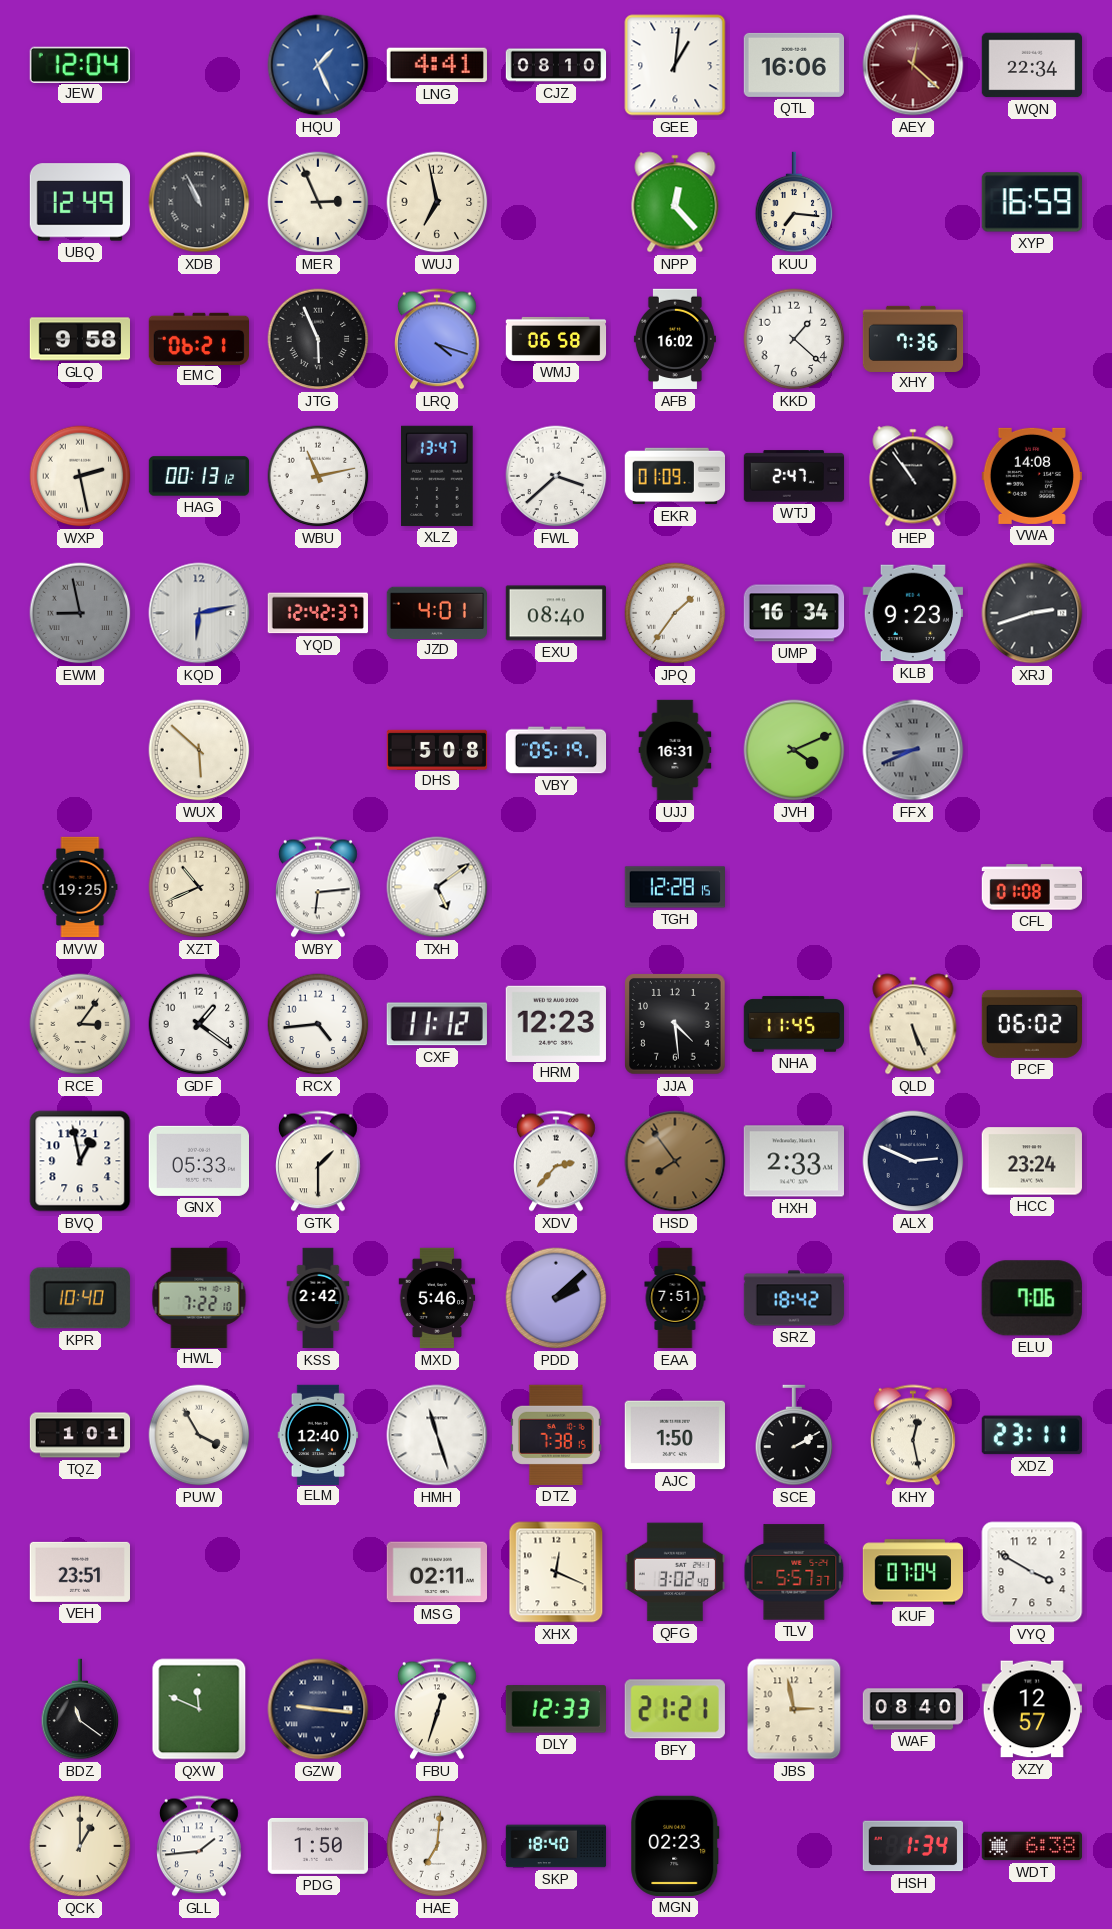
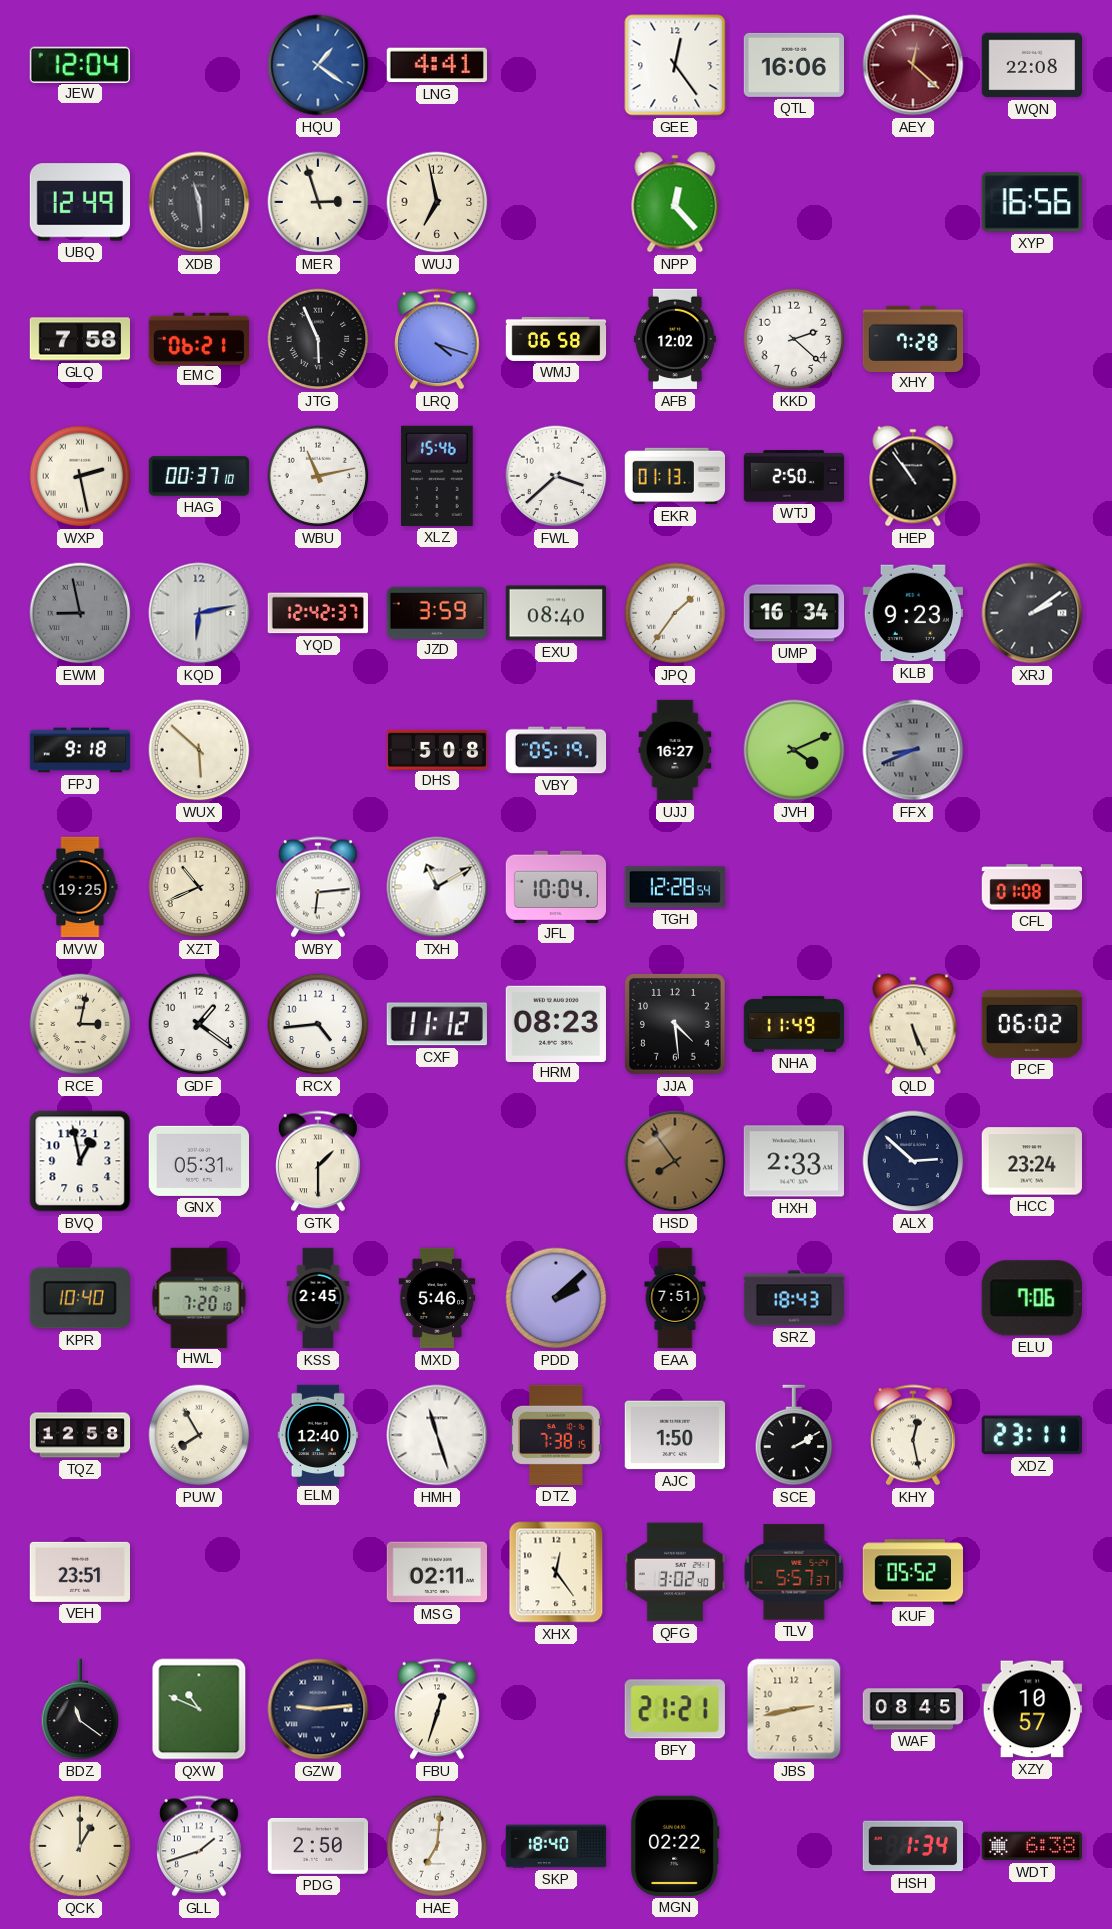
HQU: 1:26 -> 1:21
CJZ: 08:10 -> none
GEE: 1:01 -> 12:24
WQN: 22:34 -> 22:08
XDB: 10:56 -> 11:29
MER: 2:56 -> 2:57
KUU: 7:16 -> none
XYP: 16:59 -> 16:56
GLQ: 9:58 -> 7:58
AFB: 16:02 -> 12:02
KKD: 1:22 -> 2:22
XHY: 7:36 -> 7:28
HAG: 00:13 -> 00:37
XLZ: 13:47 -> 15:46
EKR: 01:09 -> 01:13
WTJ: 2:47 -> 2:50
VWA: 14:08 -> none
JZD: 4:01 -> 3:59
XRJ: 2:42 -> 2:09
FPJ: none -> 9:18
UJJ: 16:31 -> 16:27
TXH: 5:09 -> 11:10
JFL: none -> 10:04
TGH: 12:28:15 -> 12:28:54
RCE: 3:06 -> 3:02
HRM: 12:23 -> 08:23
NHA: 11:45 -> 11:49
GNX: 05:33 -> 05:31
XDV: 2:37 -> none
ALX: 2:49 -> 2:52
HWL: 7:22 -> 7:20
KSS: 2:42 -> 2:45
SRZ: 18:42 -> 18:43
TQZ: 1:01 -> 12:58
PUW: 3:55 -> 7:55
XHX: 12:19 -> 12:24
KUF: 07:04 -> 05:52
VYQ: 3:50 -> none
QXW: 11:49 -> 10:49
GZW: 9:16 -> 9:14
DLY: 12:33 -> none
JBS: 2:58 -> 2:43
WAF: 08:40 -> 08:45
XZY: 12:57 -> 10:57
GLL: 1:44 -> 1:42
PDG: 1:50 -> 2:50
MGN: 02:23 -> 02:22
